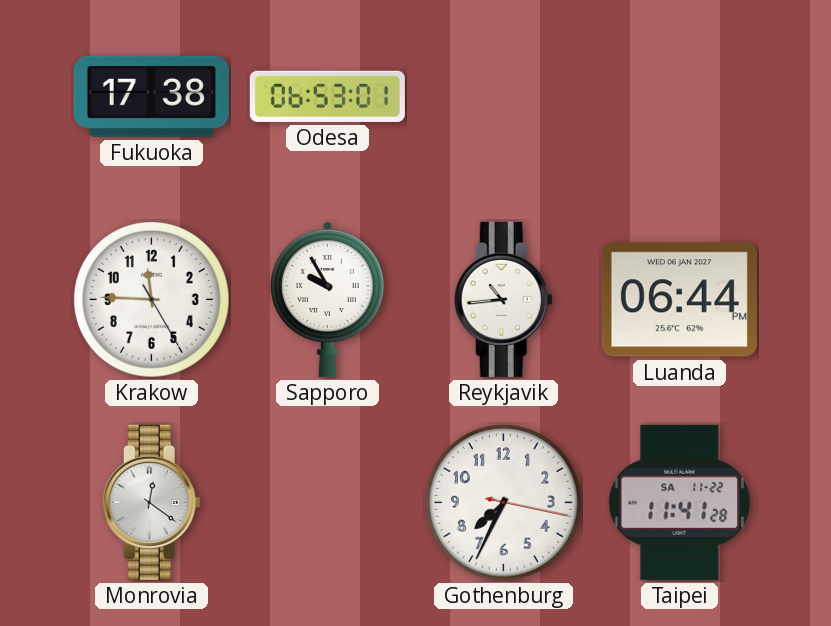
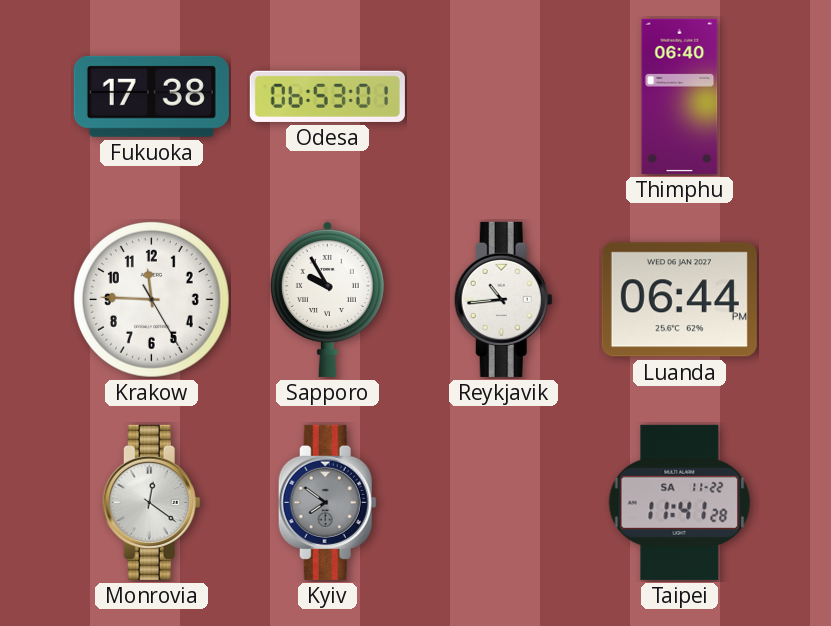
Thimphu: none -> 06:40
Kyiv: none -> 7:51
Gothenburg: 7:34 -> none
